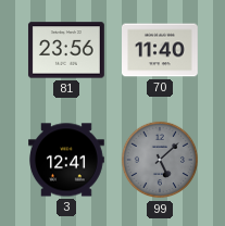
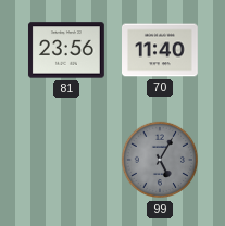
3: 12:41 -> none
99: 5:08 -> 5:05
